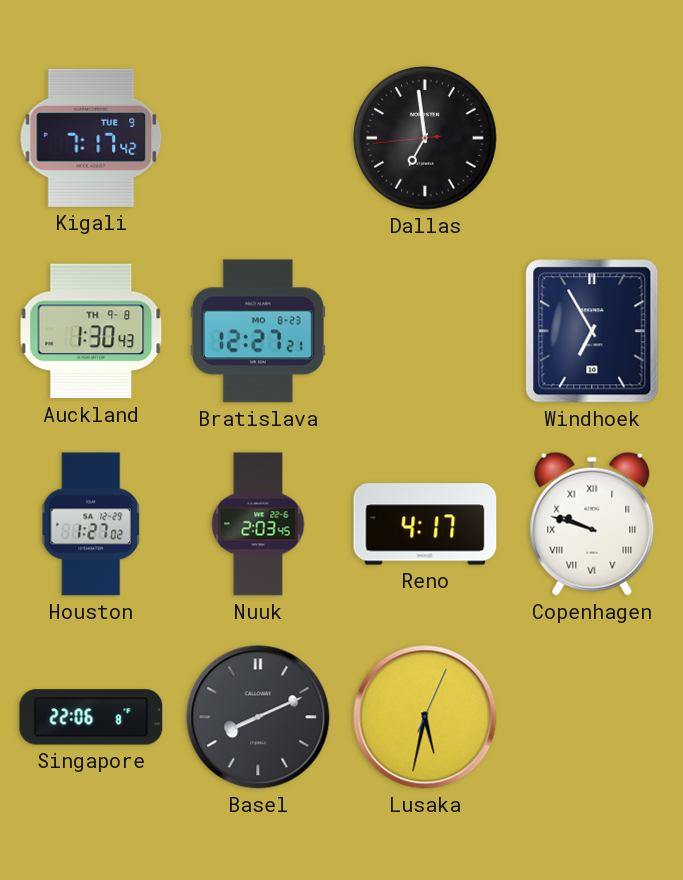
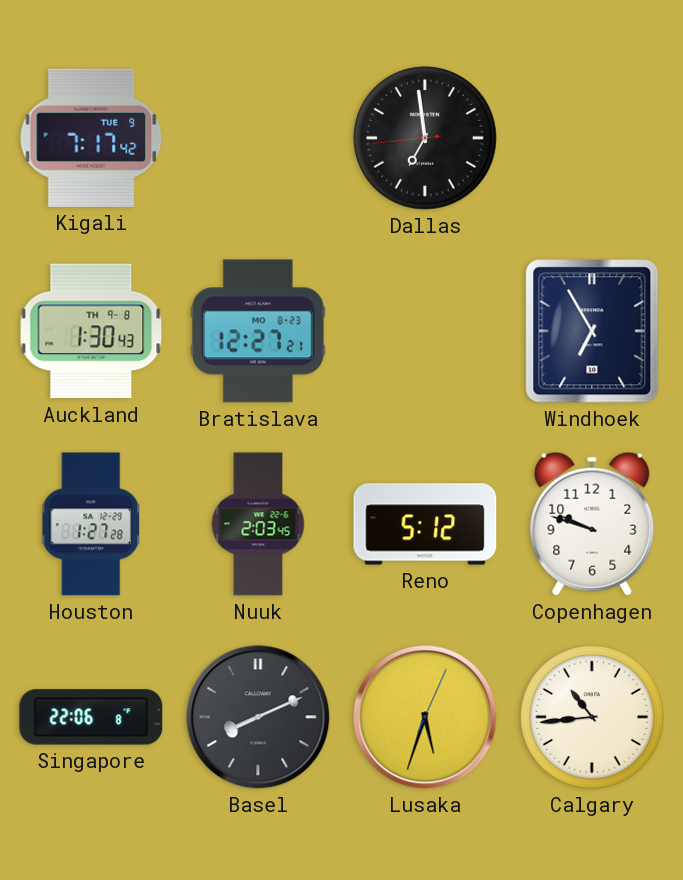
Houston: 1:27:02 -> 1:27:28
Reno: 4:17 -> 5:12
Copenhagen numerals: Roman -> Arabic
Lusaka: 5:32 -> 5:33
Calgary: none -> 10:44
